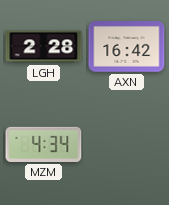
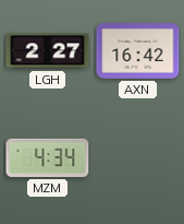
LGH: 2:28 -> 2:27
